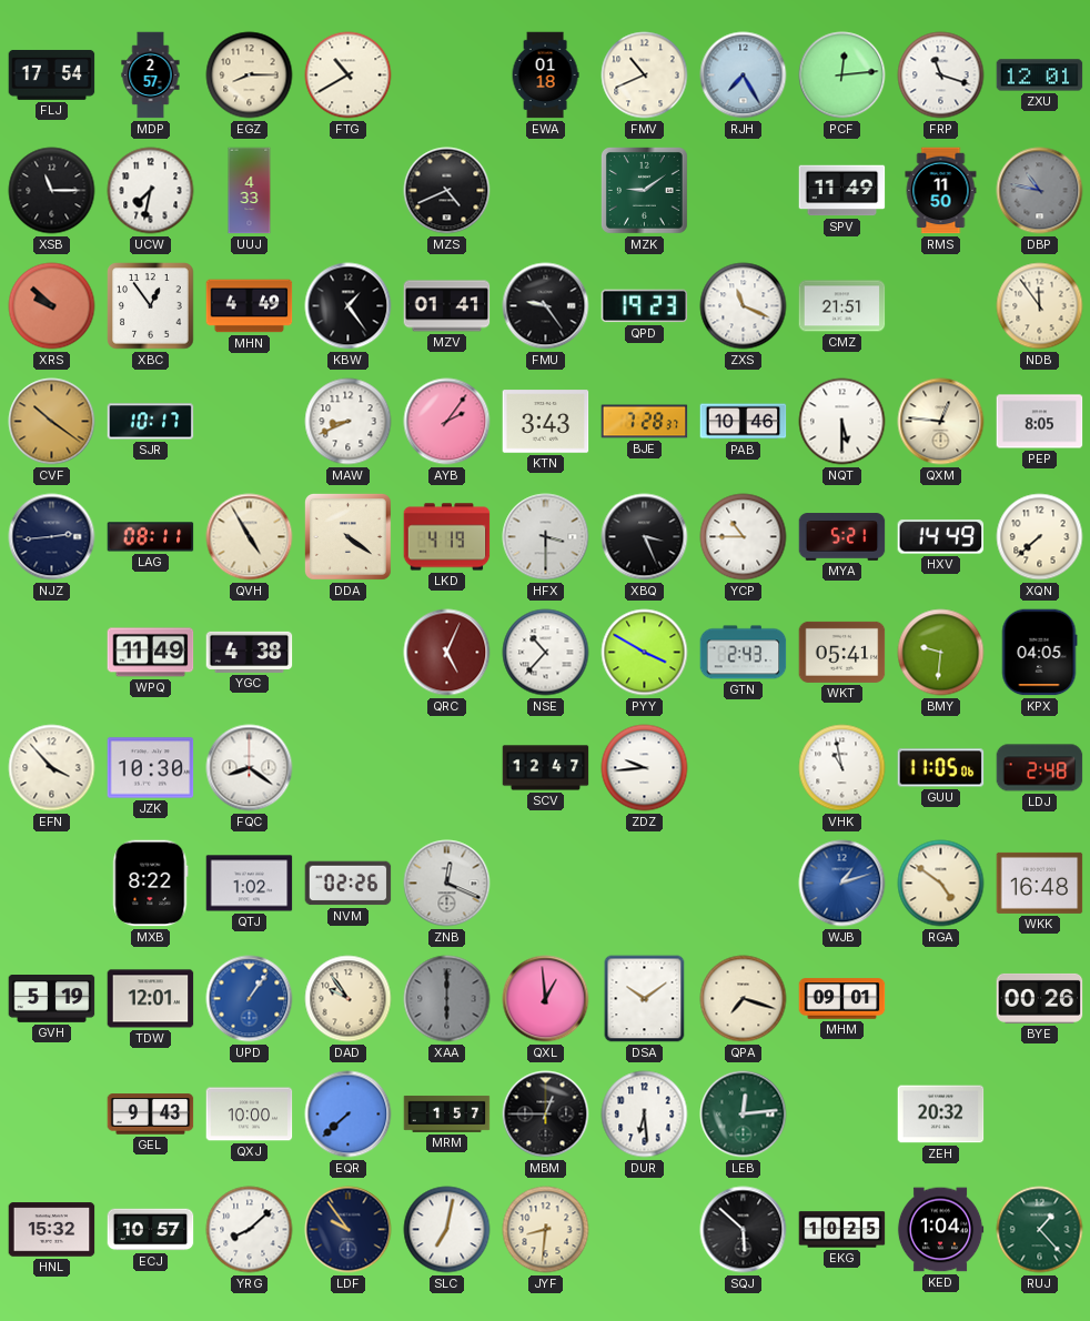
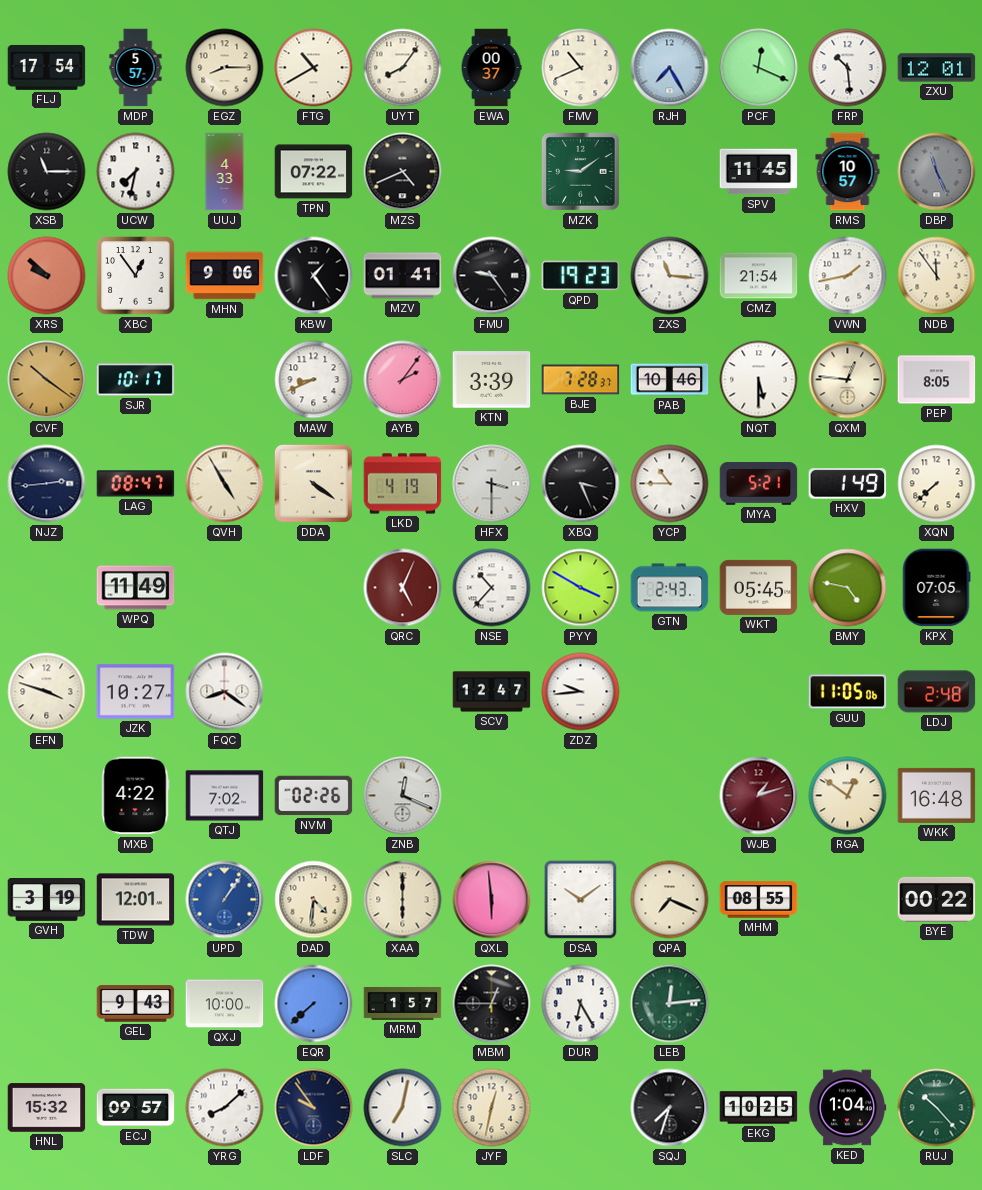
MDP: 2:57 -> 5:57
UYT: none -> 8:06
EWA: 01:18 -> 00:37
PCF: 12:14 -> 12:19
FRP: 11:18 -> 10:29
TPN: none -> 07:22
SPV: 11:49 -> 11:45
RMS: 11:50 -> 10:57
DBP: 10:47 -> 11:26
MHN: 4:49 -> 9:06
ZXS: 11:19 -> 11:16
CMZ: 21:51 -> 21:54
VWN: none -> 1:43
KTN: 3:43 -> 3:39
LAG: 08:11 -> 08:47
HXV: 14:49 -> 1:49
YGC: 4:38 -> none
WKT: 05:41 -> 05:45
BMY: 9:31 -> 4:47
KPX: 04:05 -> 07:05
EFN: 3:53 -> 3:48
JZK: 10:30 -> 10:27
VHK: 10:58 -> none
MXB: 8:22 -> 4:22
QTJ: 1:02 -> 7:02
WJB dial: blue -> burgundy
RGA: 4:51 -> 12:51
GVH: 5:19 -> 3:19
DAD: 9:54 -> 4:31
XAA dial: grey -> cream
QXL: 12:59 -> 5:59
QPA: 7:18 -> 7:19
MHM: 09:01 -> 08:55
BYE: 00:26 -> 00:22
DUR: 6:29 -> 6:25
ZEH: 20:32 -> none
ECJ: 10:57 -> 09:57
JYF: 8:31 -> 12:32
SQJ: 5:52 -> 7:33
RUJ: 1:23 -> 10:23
